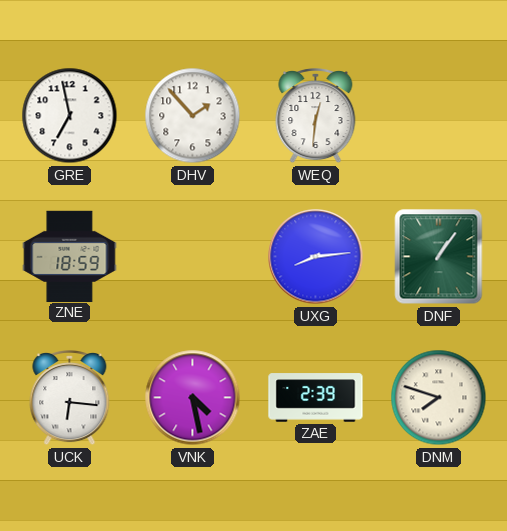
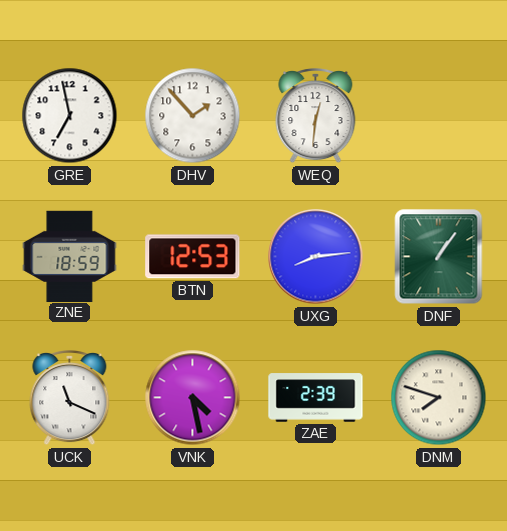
BTN: none -> 12:53
UCK: 6:16 -> 11:19
